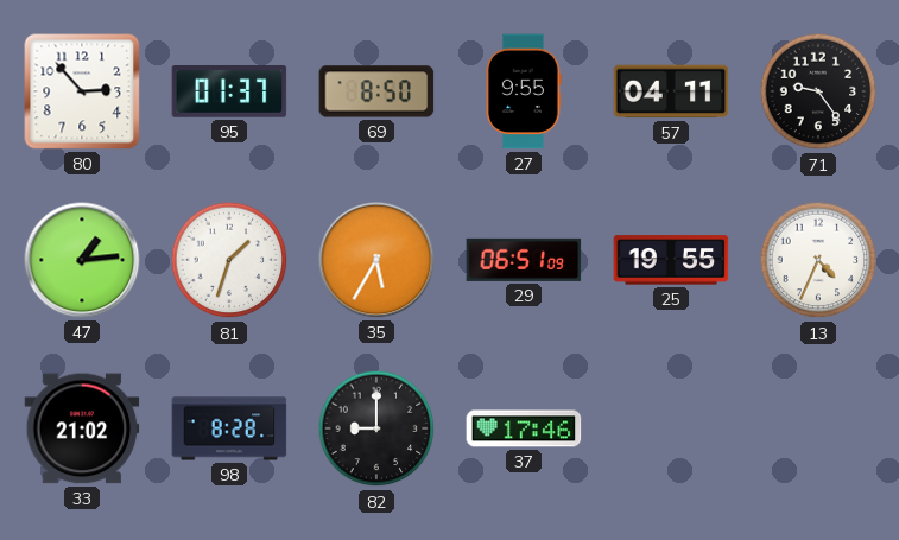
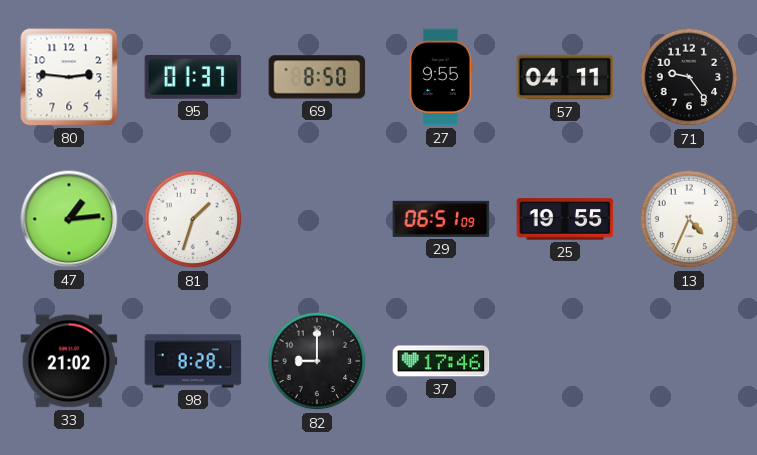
80: 2:53 -> 2:46
35: 5:35 -> none
